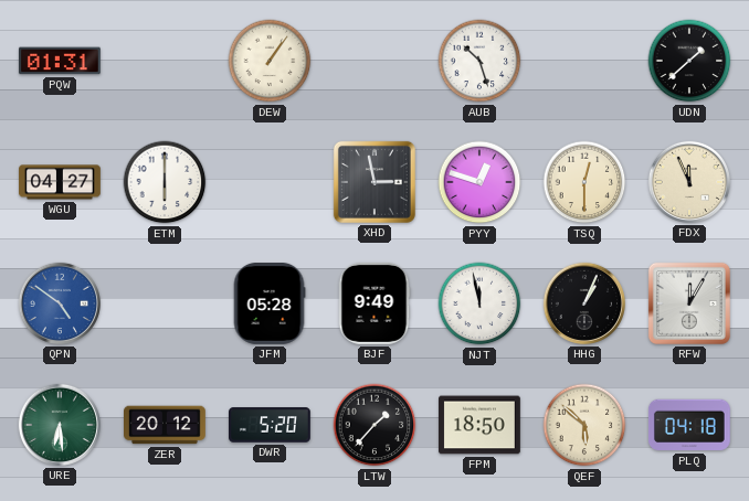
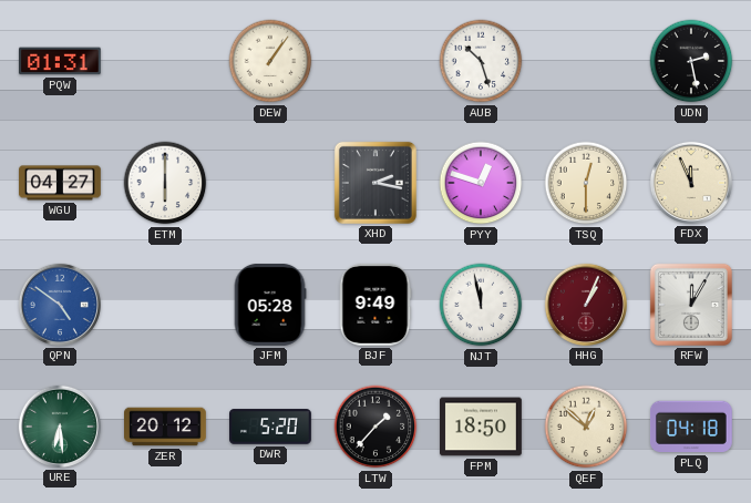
UDN: 1:38 -> 2:28
XHD: 2:58 -> 2:17
HHG dial: black -> burgundy
QEF: 5:52 -> 12:52
